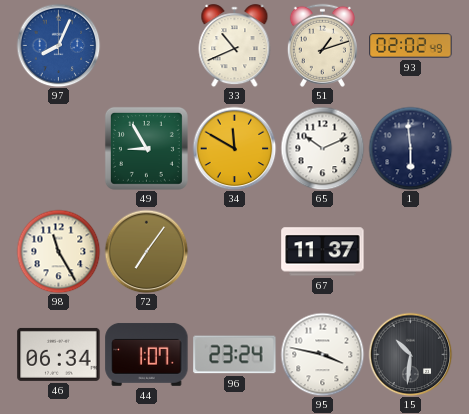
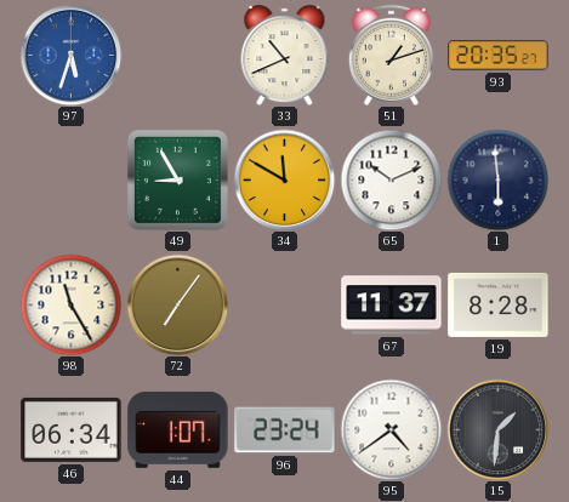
97: 8:04 -> 5:33
93: 02:02 -> 20:35
19: none -> 8:28
95: 3:47 -> 4:39
15: 10:31 -> 1:31
